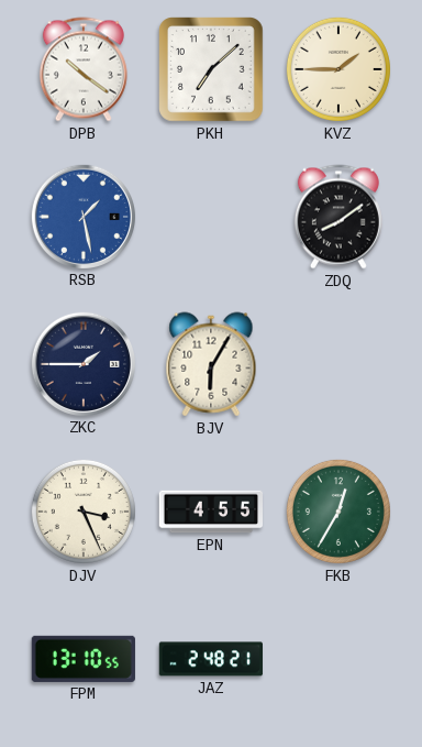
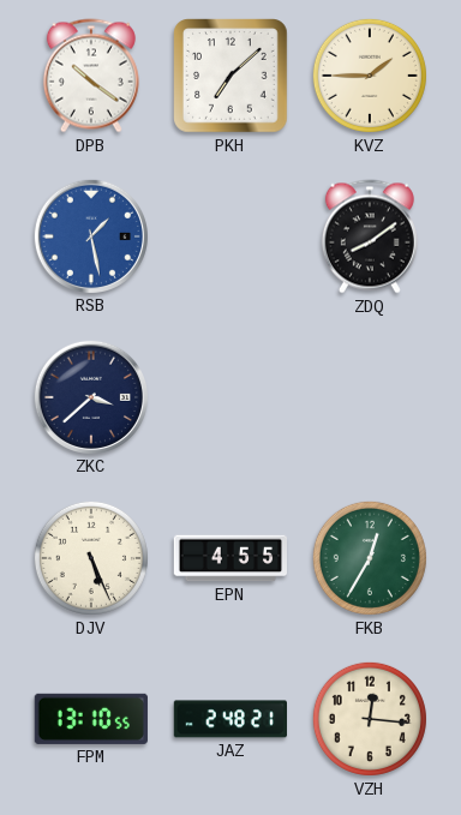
ZKC: 1:45 -> 3:38
BJV: 6:05 -> none
DJV: 3:26 -> 5:26
VZH: none -> 12:16
